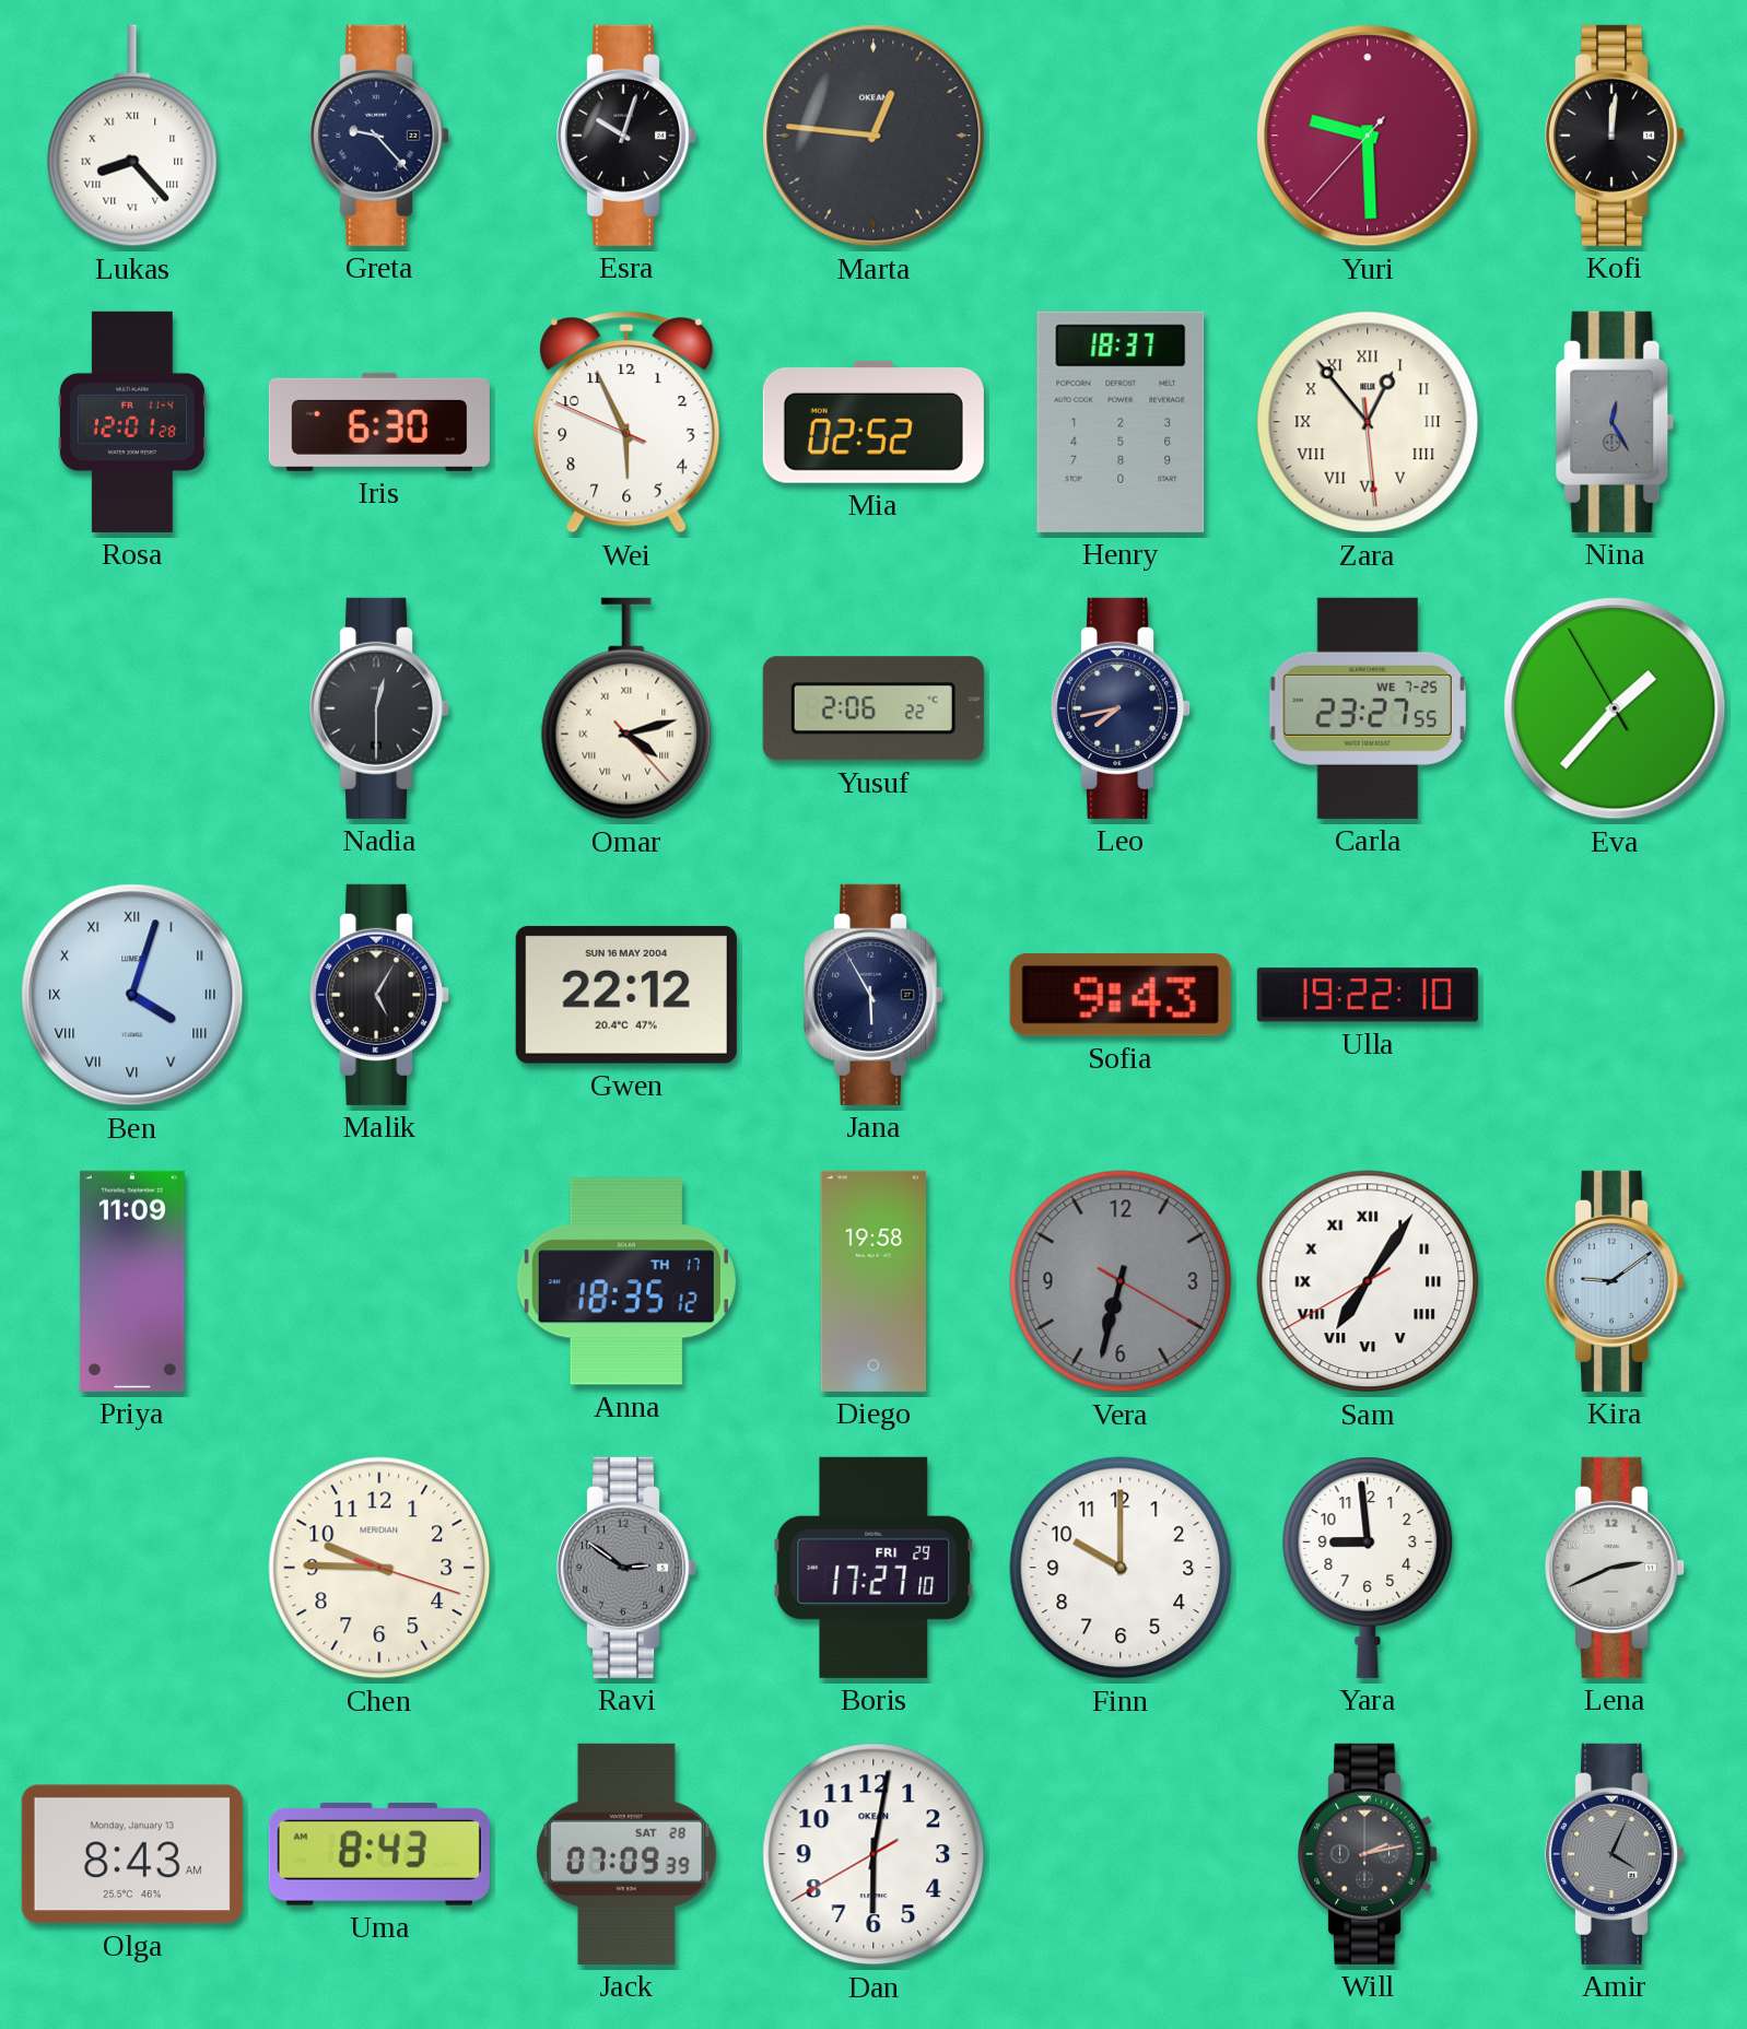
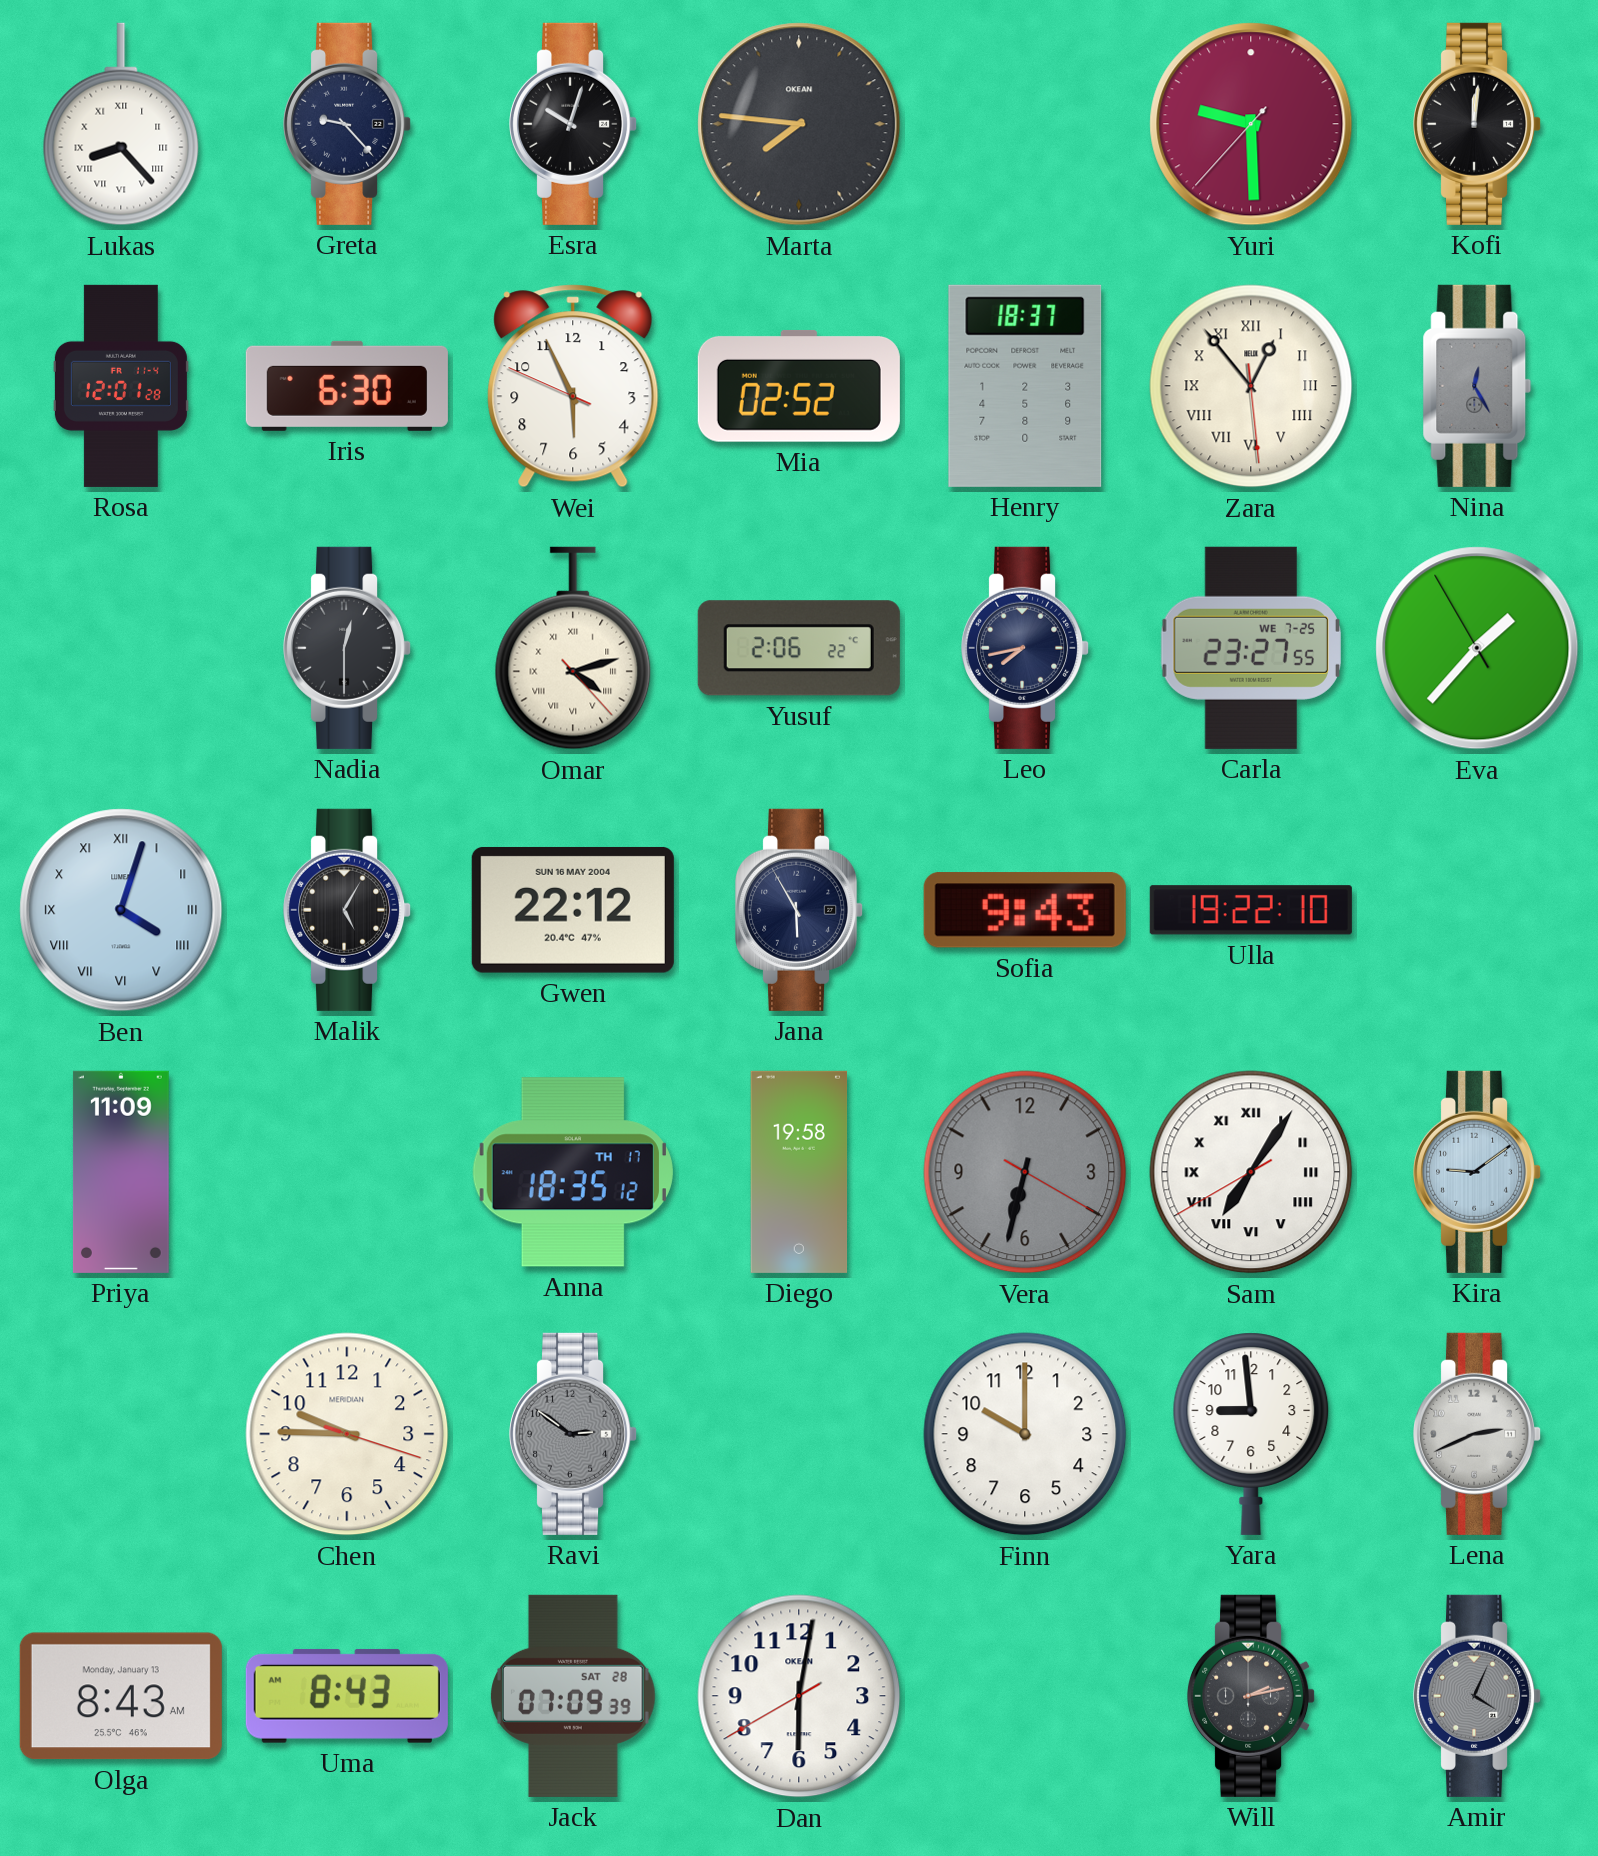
Marta: 12:46 -> 7:46
Boris: 17:27 -> none
